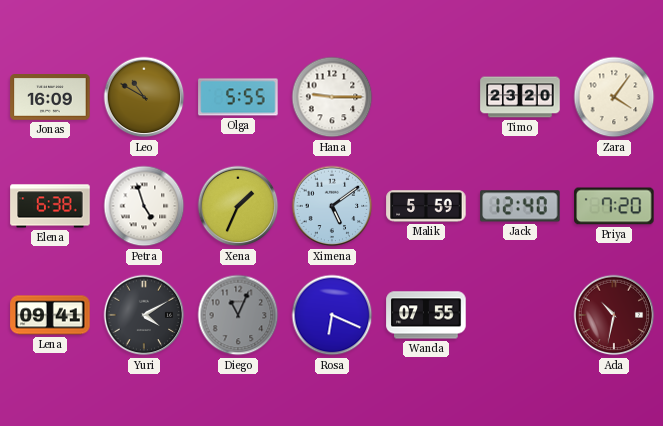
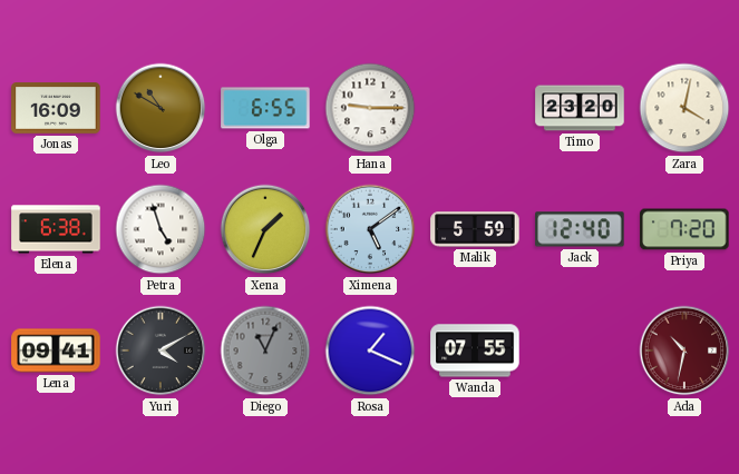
Olga: 5:55 -> 6:55
Zara: 4:06 -> 4:02
Rosa: 6:19 -> 1:19
